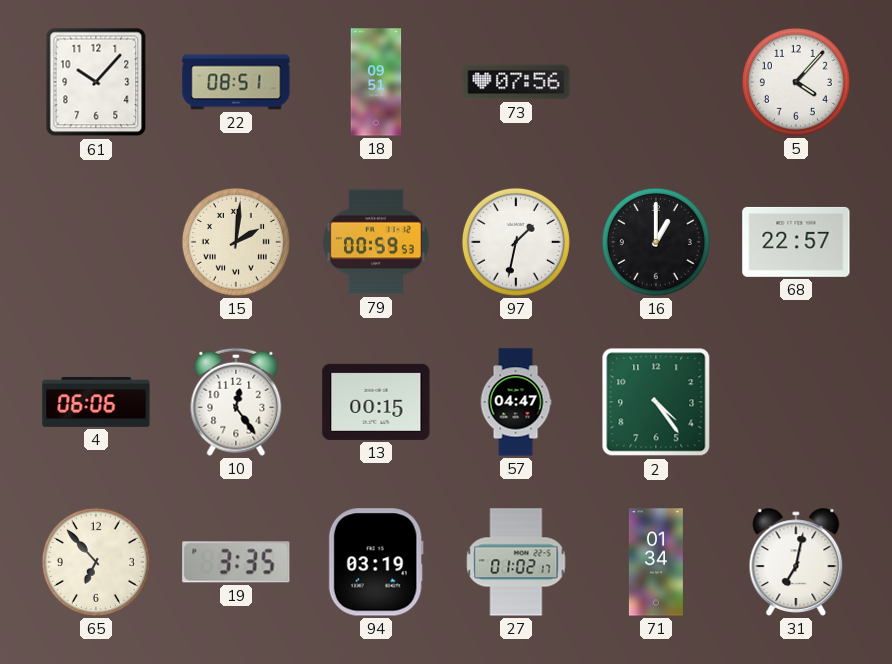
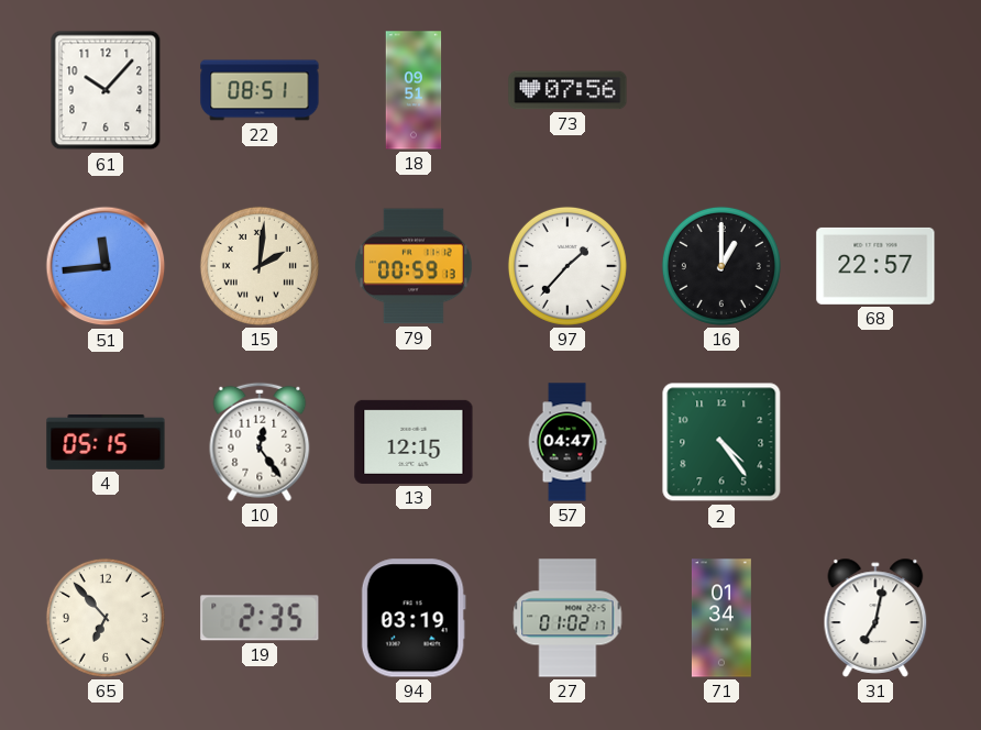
5: 4:07 -> none
51: none -> 11:44
79: 00:59:53 -> 00:59:13
97: 1:32 -> 1:37
4: 06:06 -> 05:15
13: 00:15 -> 12:15
19: 3:35 -> 2:35
